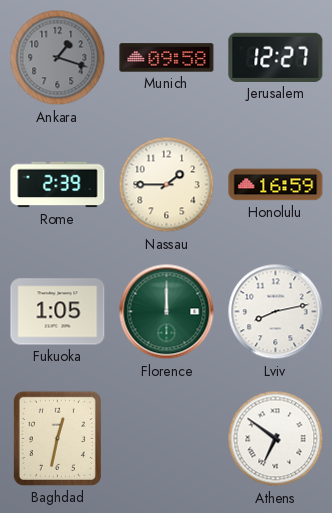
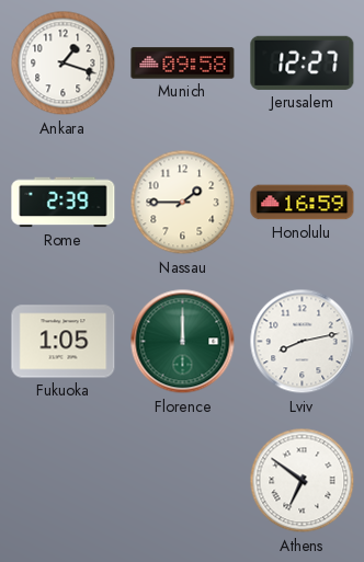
Ankara dial: grey -> white
Baghdad: 12:32 -> none
